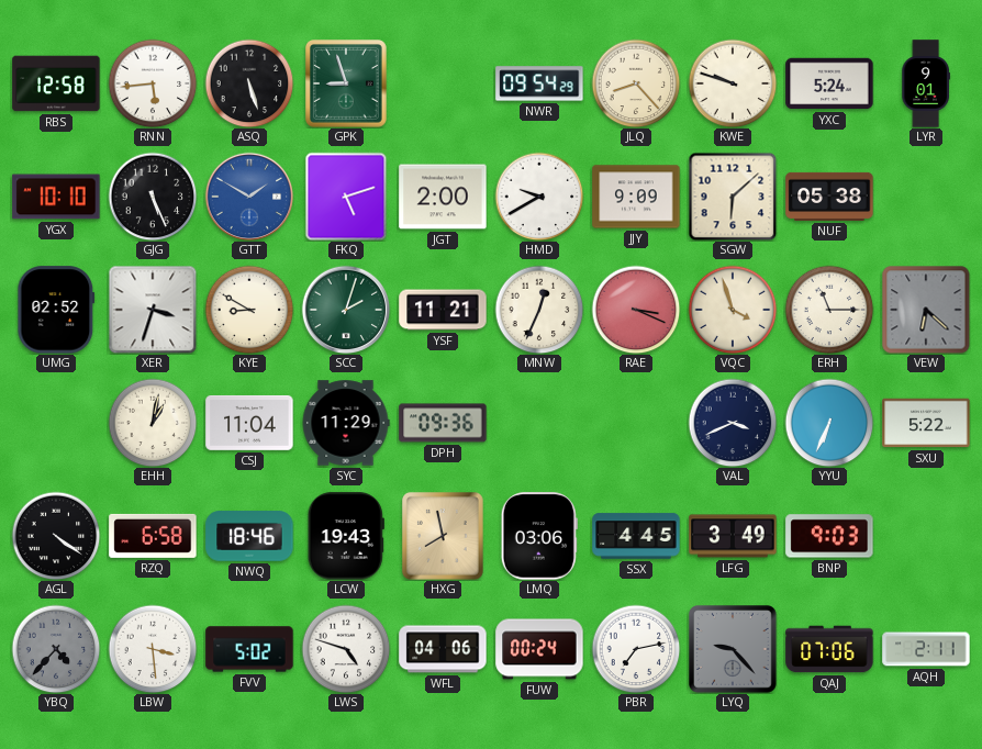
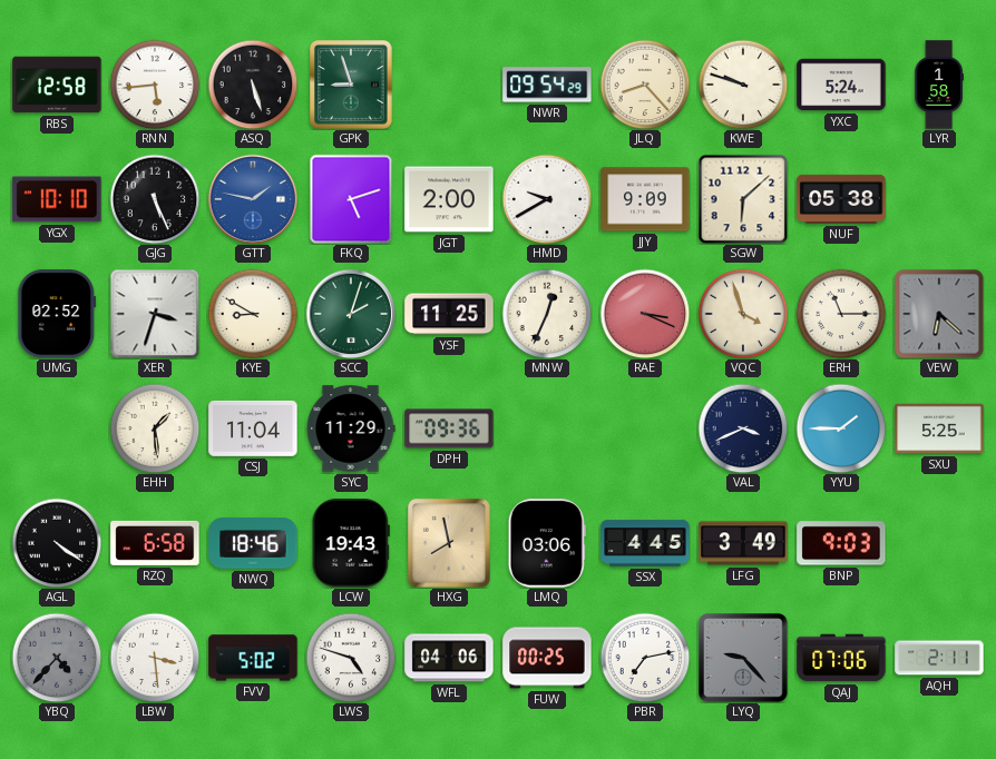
LYR: 9:01 -> 1:58
GTT: 1:50 -> 1:47
YSF: 11:21 -> 11:25
EHH: 1:02 -> 1:29
YYU: 6:34 -> 1:45
SXU: 5:22 -> 5:25
FUW: 00:24 -> 00:25
